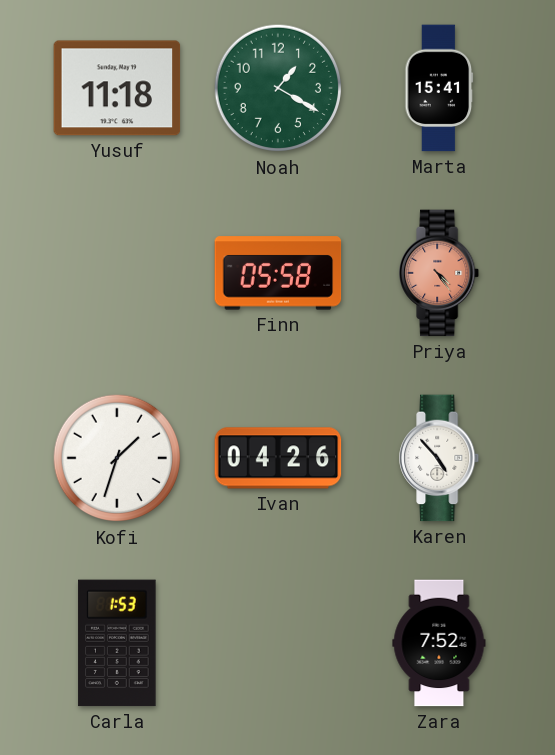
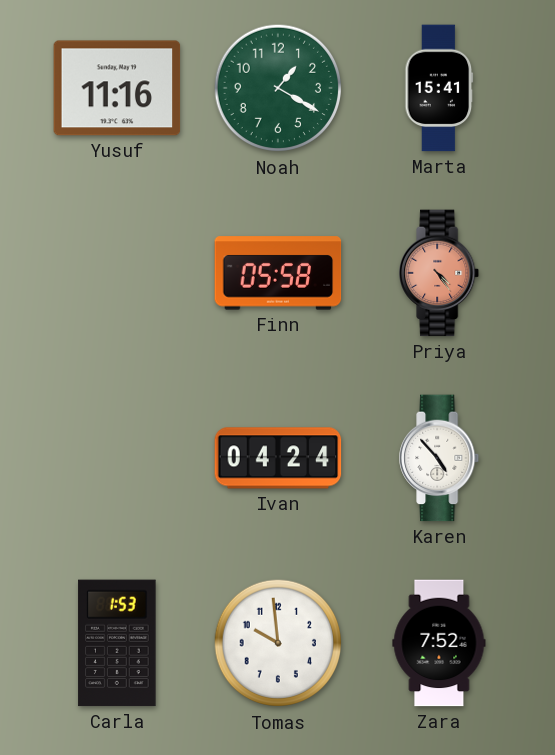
Yusuf: 11:18 -> 11:16
Kofi: 1:33 -> none
Ivan: 04:26 -> 04:24
Tomas: none -> 9:59
